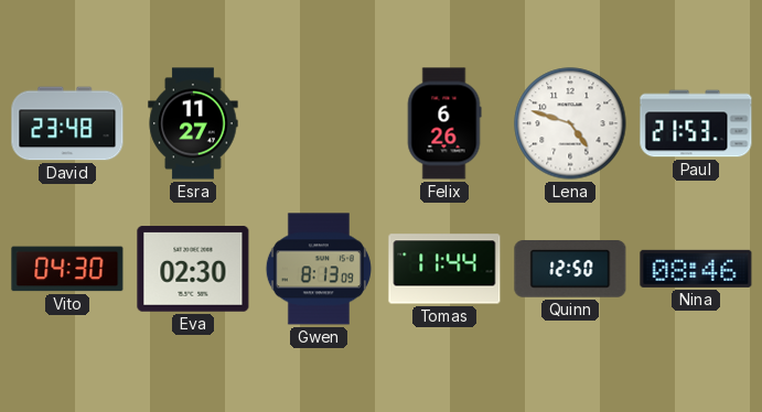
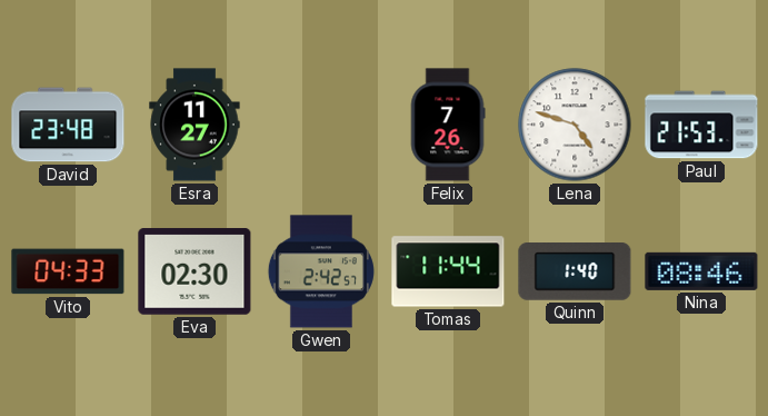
Felix: 6:26 -> 7:26
Vito: 04:30 -> 04:33
Gwen: 8:13 -> 2:42
Quinn: 12:50 -> 1:40
